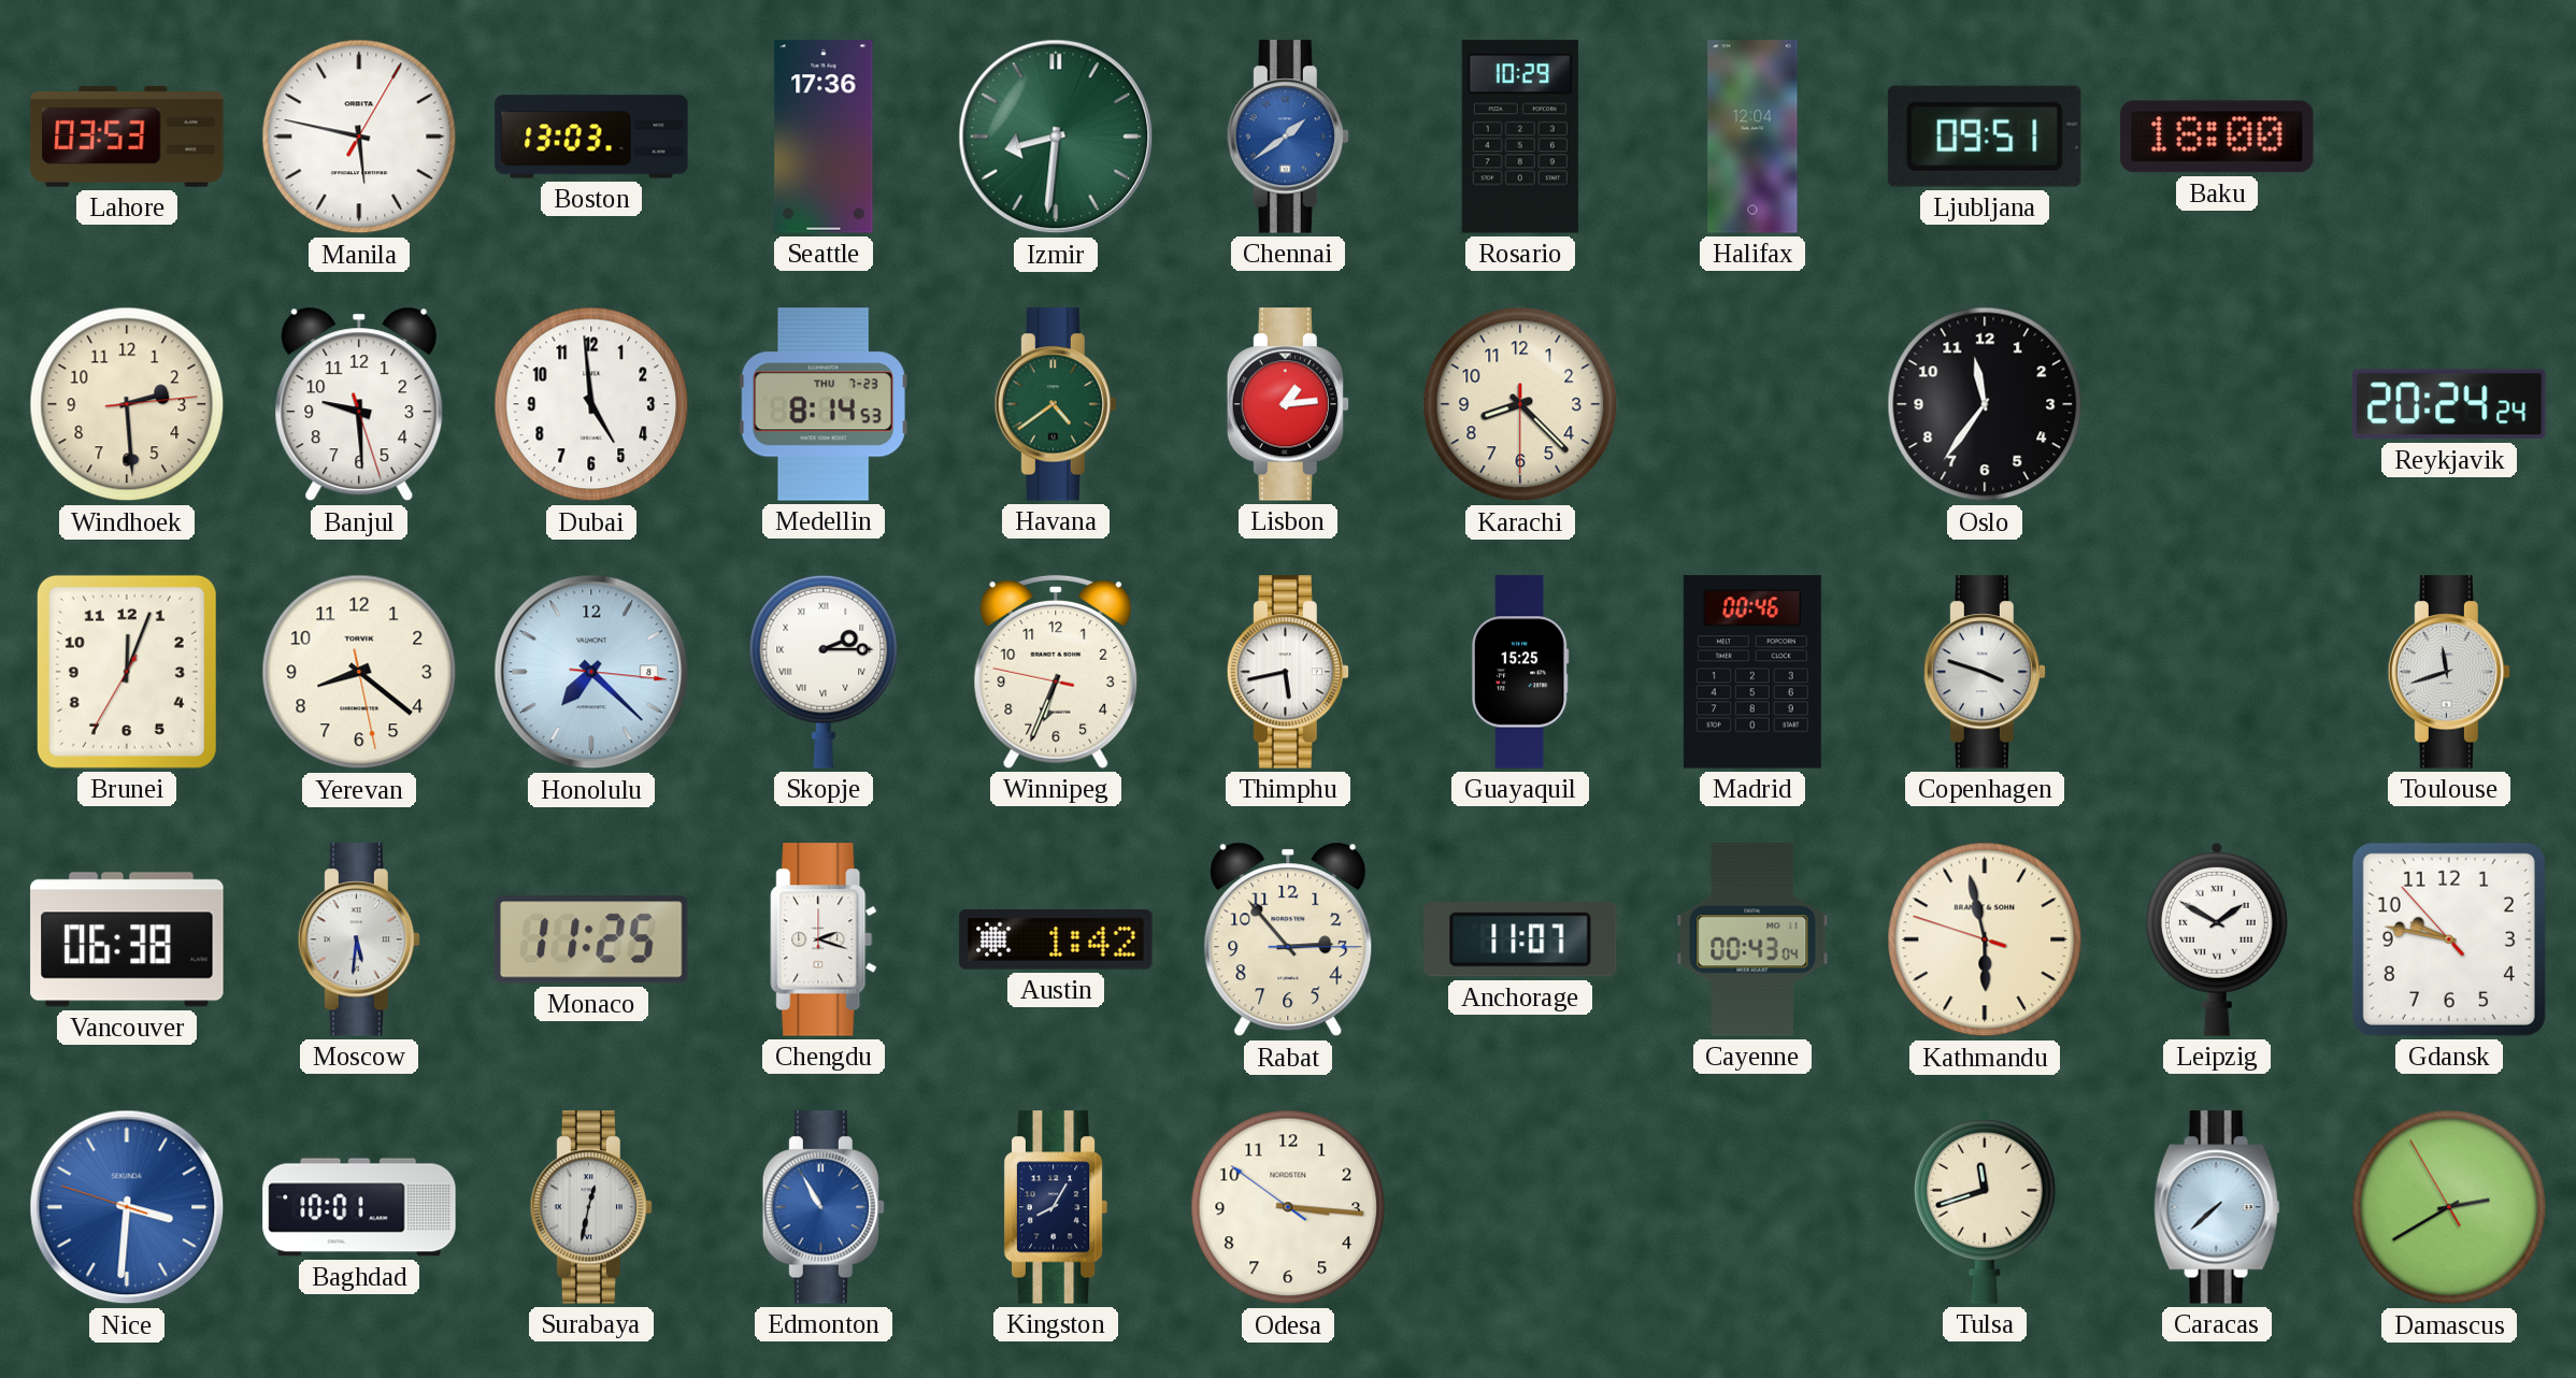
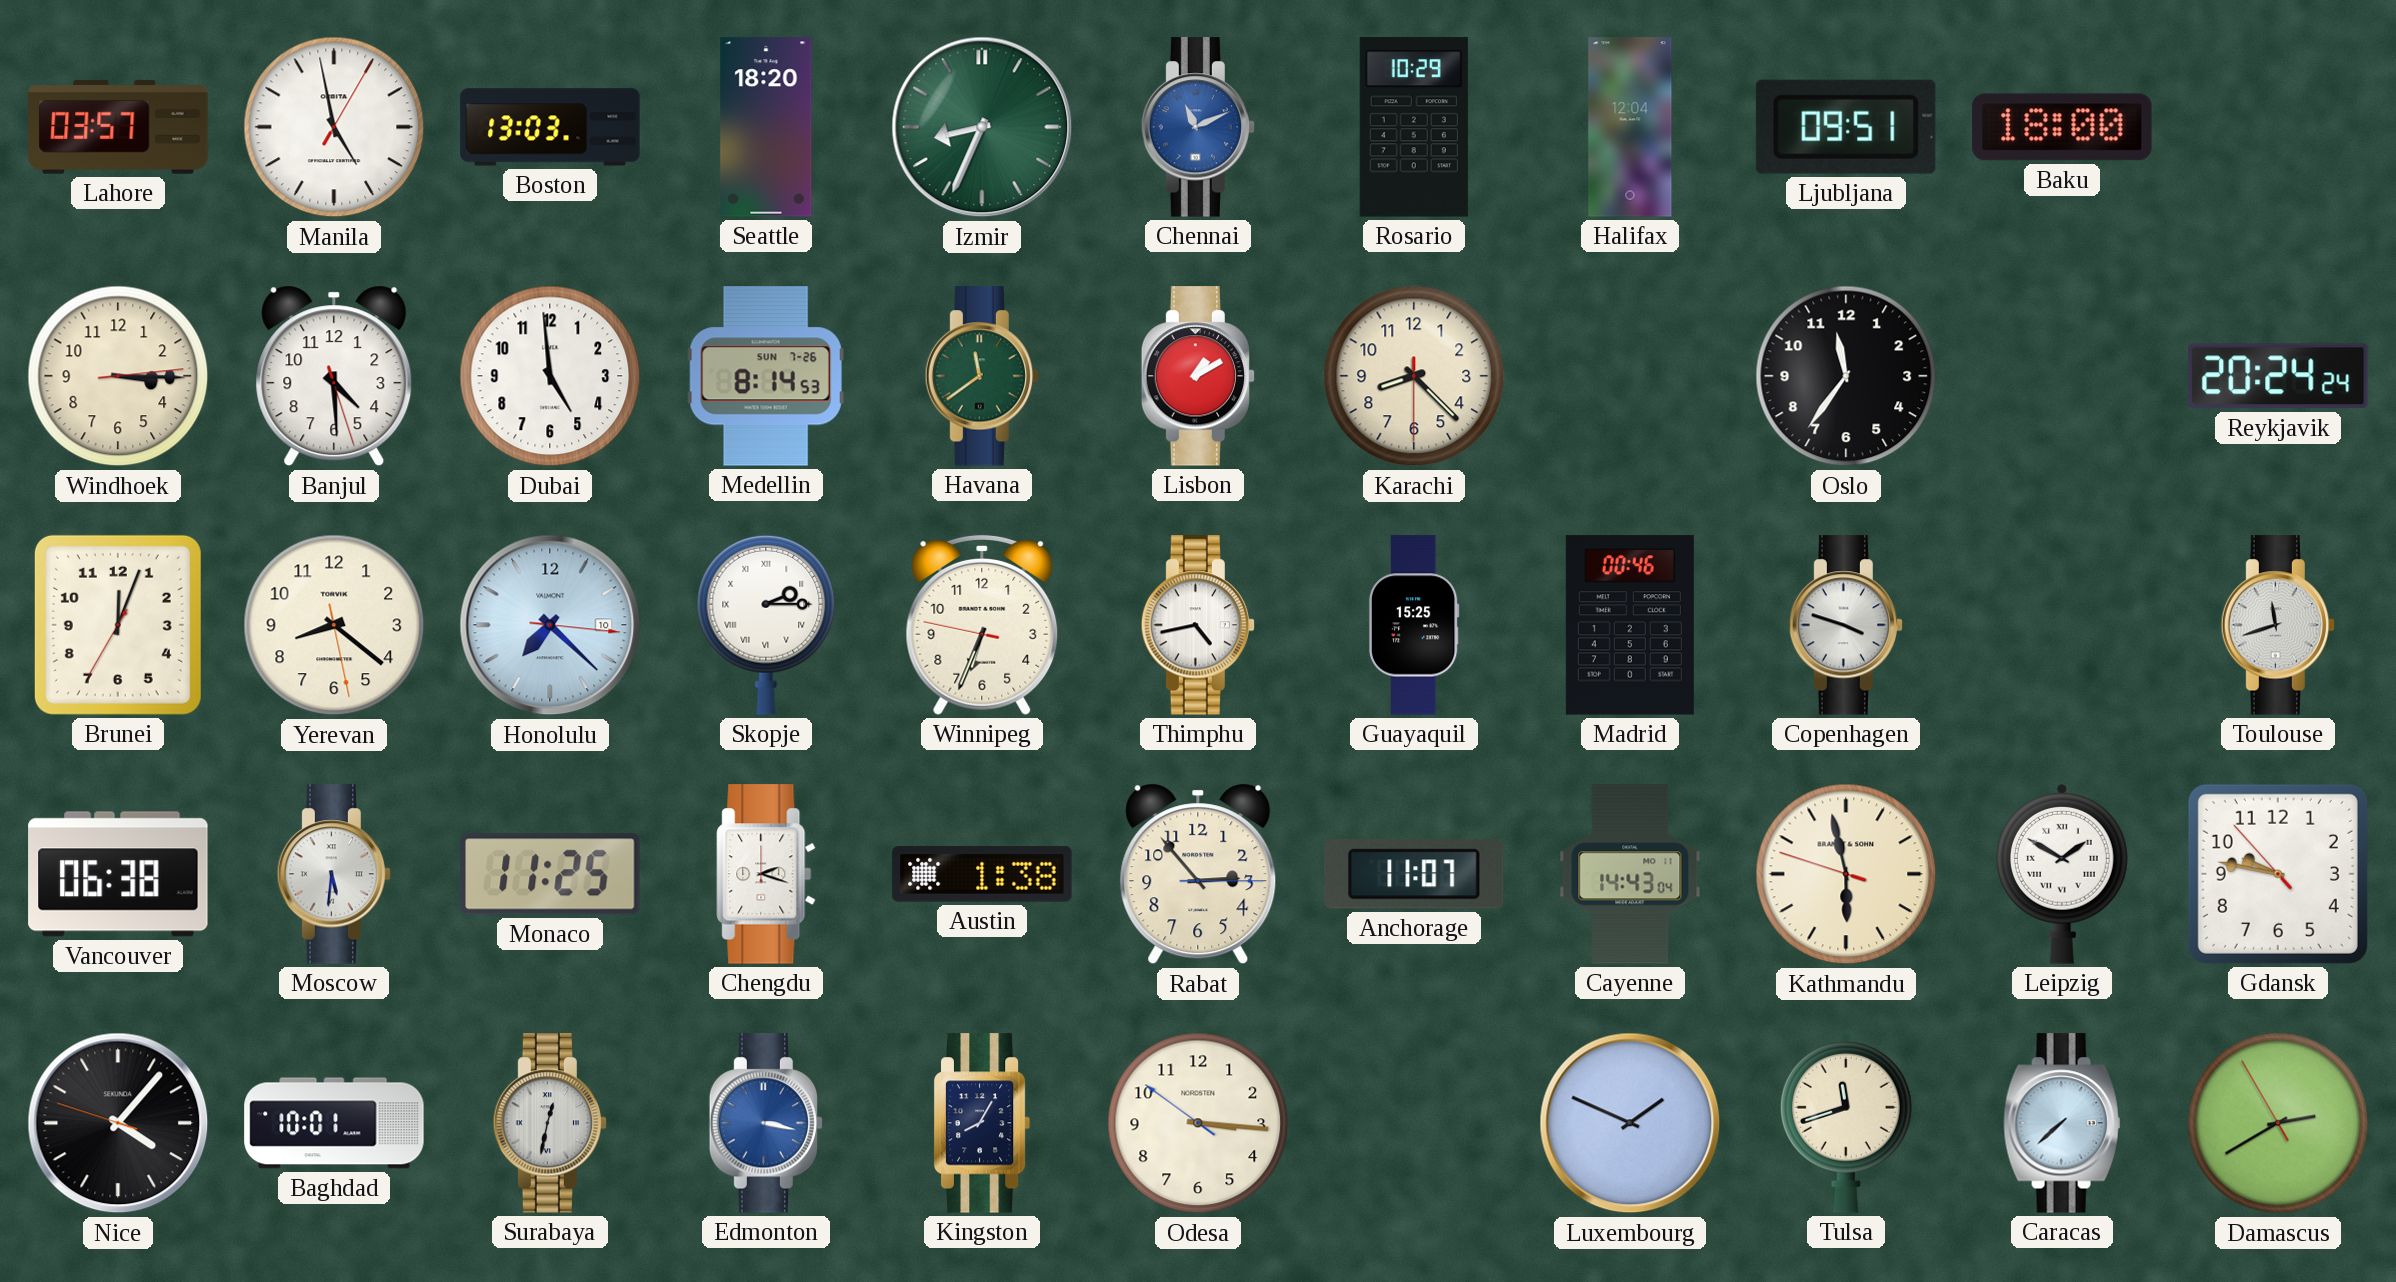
Lahore: 03:53 -> 03:57
Manila: 5:47 -> 4:58
Seattle: 17:36 -> 18:20
Izmir: 8:31 -> 8:34
Chennai: 1:39 -> 11:11
Windhoek: 2:29 -> 3:15
Banjul: 9:29 -> 4:29
Medellin date: THU 7-23 -> SUN 7-26
Havana: 4:39 -> 11:39
Lisbon: 1:14 -> 1:10
Honolulu date: 8 -> 10
Thimphu: 5:43 -> 4:43
Austin: 1:42 -> 1:38
Cayenne: 00:43 -> 14:43
Nice: 3:30 -> 4:06
Nice dial: blue -> black
Edmonton: 10:55 -> 3:17
Luxembourg: none -> 1:49
